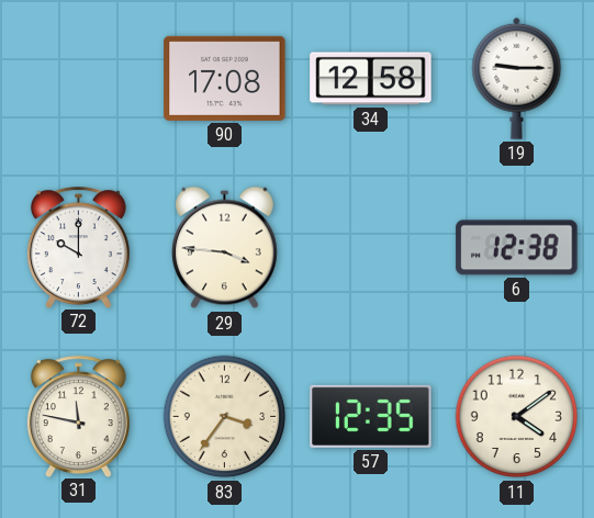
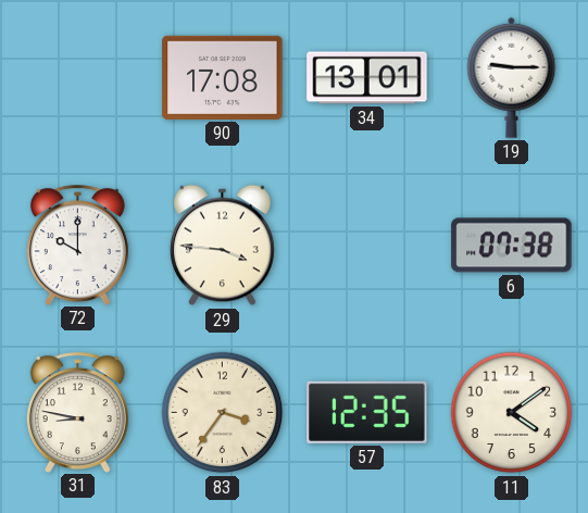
34: 12:58 -> 13:01
6: 12:38 -> 07:38
31: 11:47 -> 8:47
